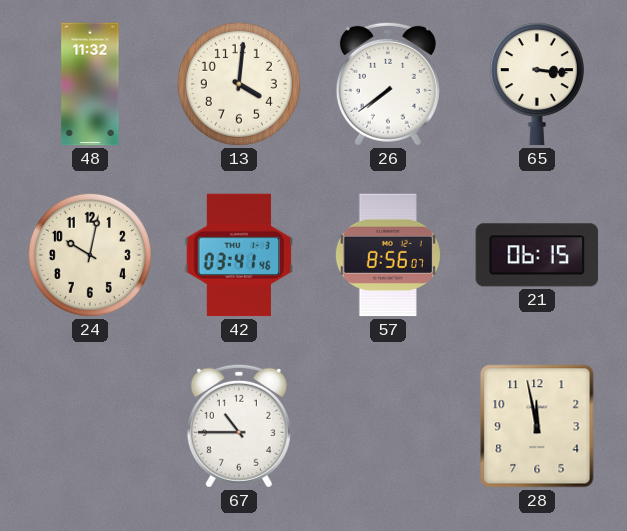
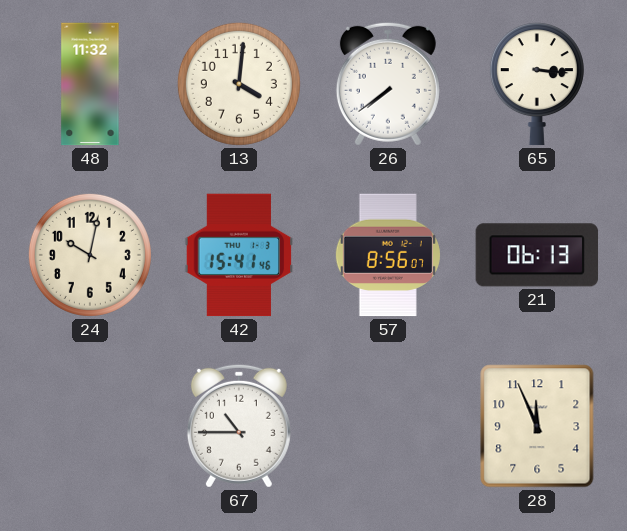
42: 03:41 -> 15:41
21: 06:15 -> 06:13
28: 11:58 -> 11:56
